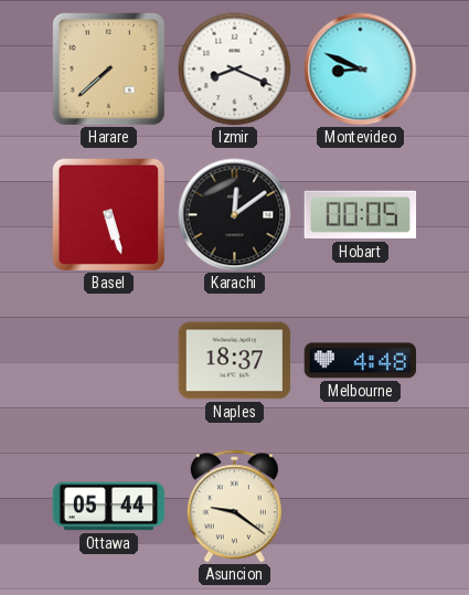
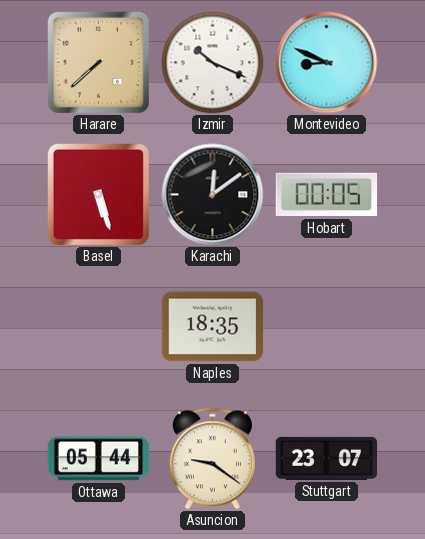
Izmir: 8:19 -> 10:19
Naples: 18:37 -> 18:35
Melbourne: 4:48 -> none
Stuttgart: none -> 23:07
